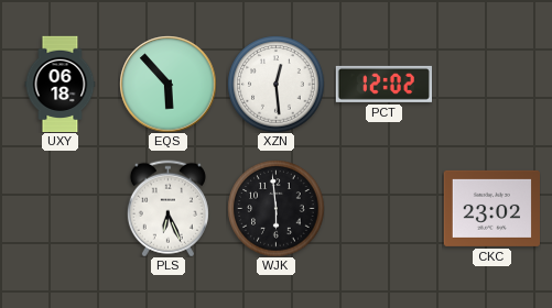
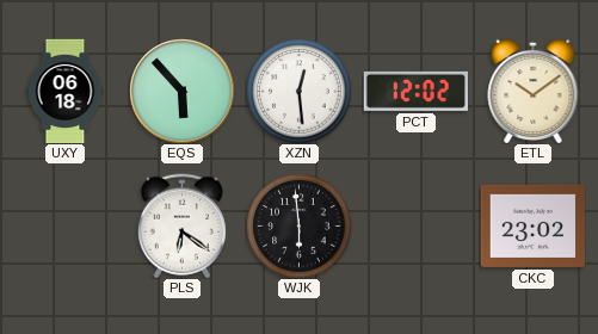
ETL: none -> 10:09
PLS: 6:26 -> 6:21
